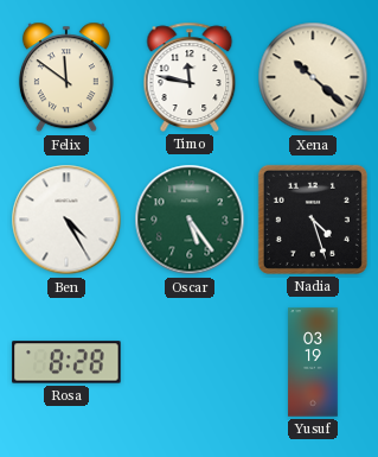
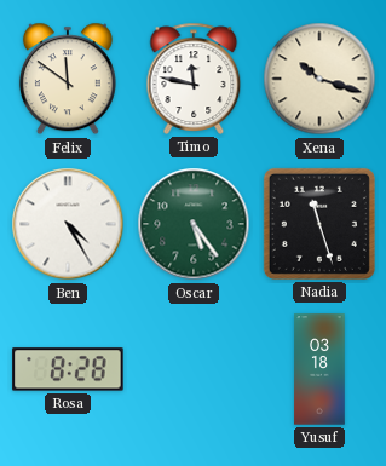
Xena: 10:22 -> 10:18
Nadia: 4:27 -> 11:27
Yusuf: 03:19 -> 03:18
